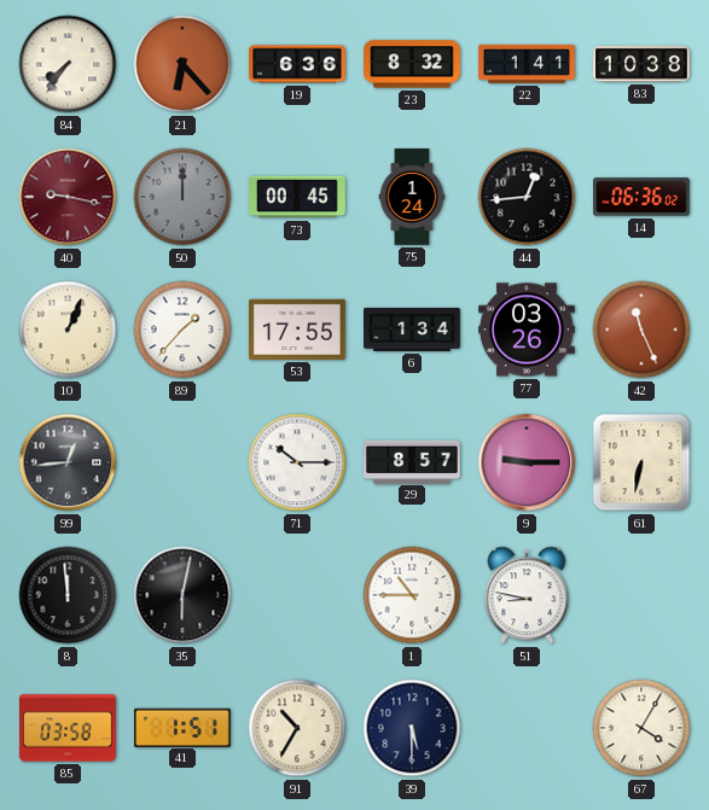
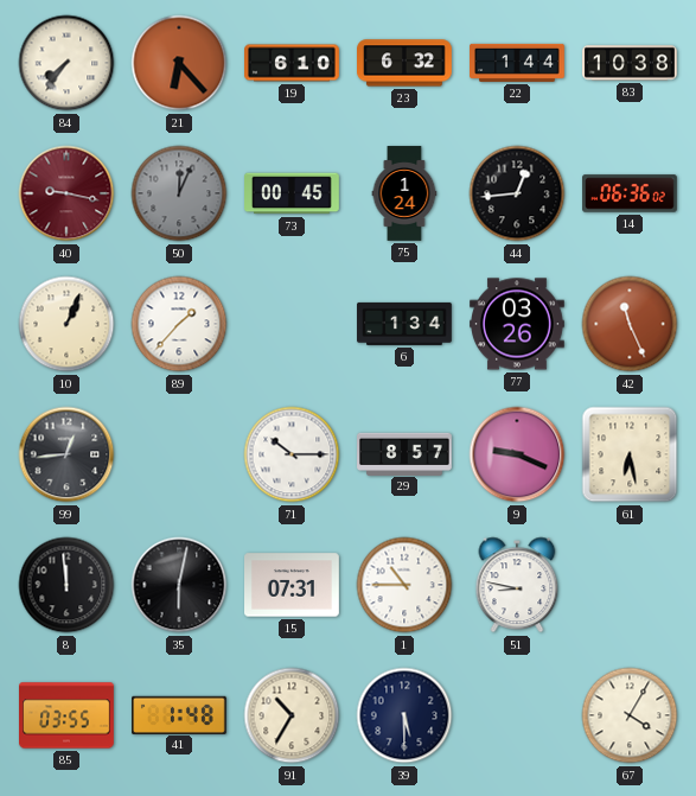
19: 6:36 -> 6:10
23: 8:32 -> 6:32
22: 1:41 -> 1:44
50: 12:00 -> 12:04
53: 17:55 -> none
9: 9:15 -> 9:19
61: 6:32 -> 6:28
15: none -> 07:31
85: 03:58 -> 03:55
41: 1:51 -> 1:48
